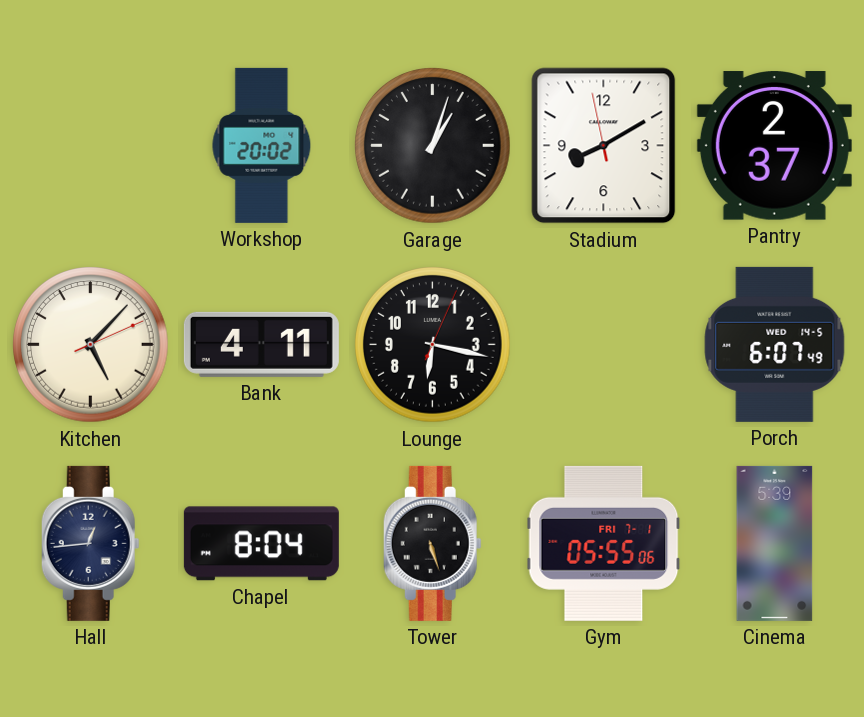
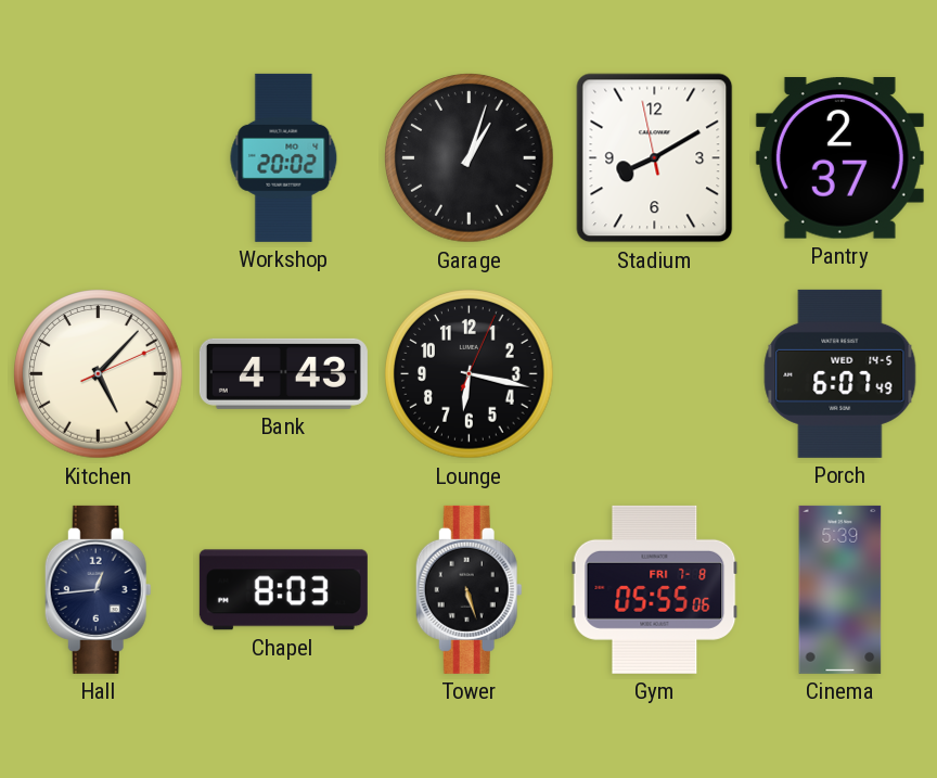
Bank: 4:11 -> 4:43
Chapel: 8:04 -> 8:03
Gym date: FRI 7-1 -> FRI 7-8
